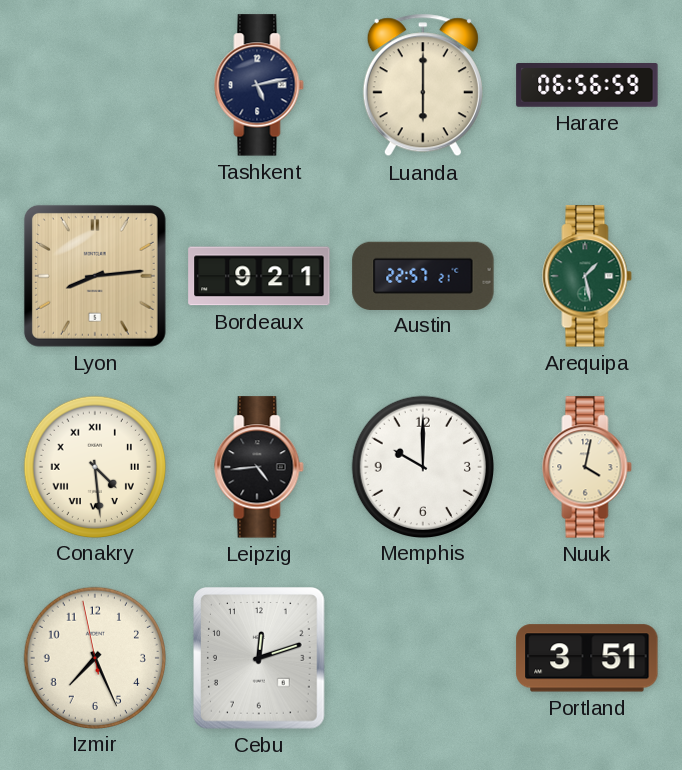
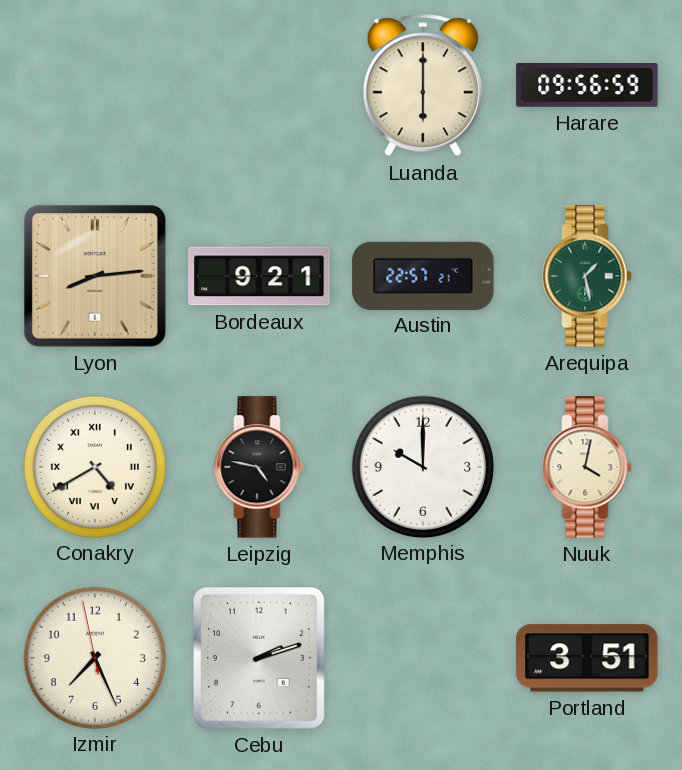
Tashkent: 5:13 -> none
Harare: 06:56 -> 09:56
Conakry: 4:29 -> 4:40
Leipzig: 4:44 -> 4:47
Cebu: 12:12 -> 2:12
